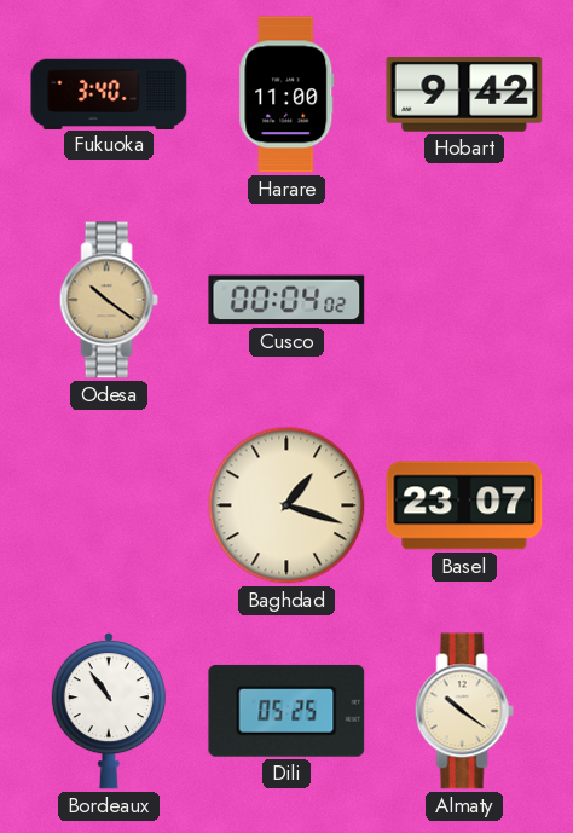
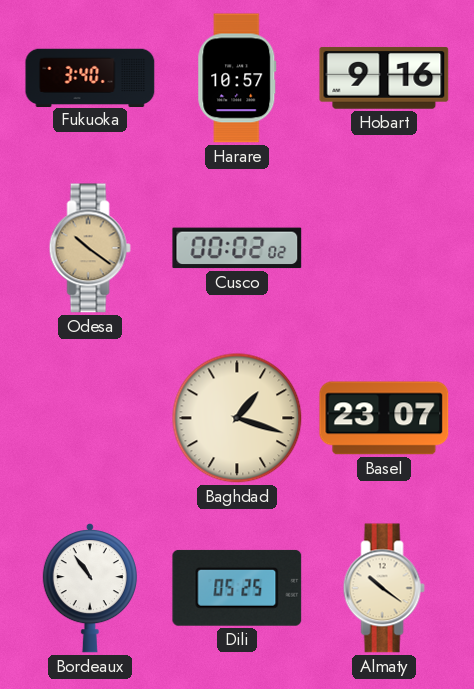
Harare: 11:00 -> 10:57
Hobart: 9:42 -> 9:16
Cusco: 00:04 -> 00:02
